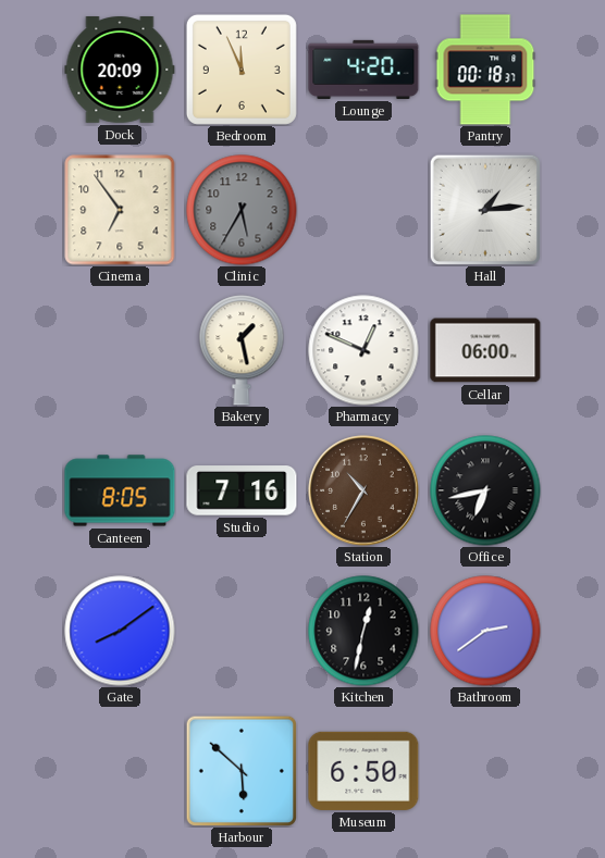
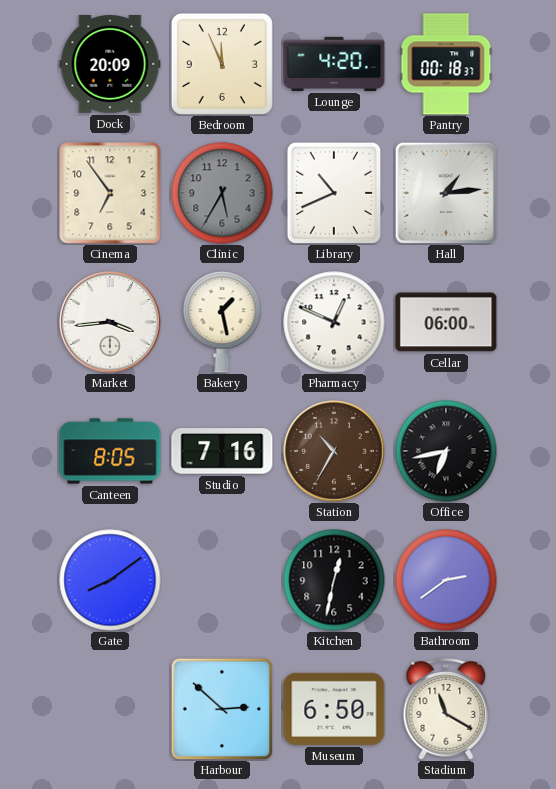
Library: none -> 10:41
Market: none -> 3:44
Harbour: 5:52 -> 2:52
Stadium: none -> 11:20
